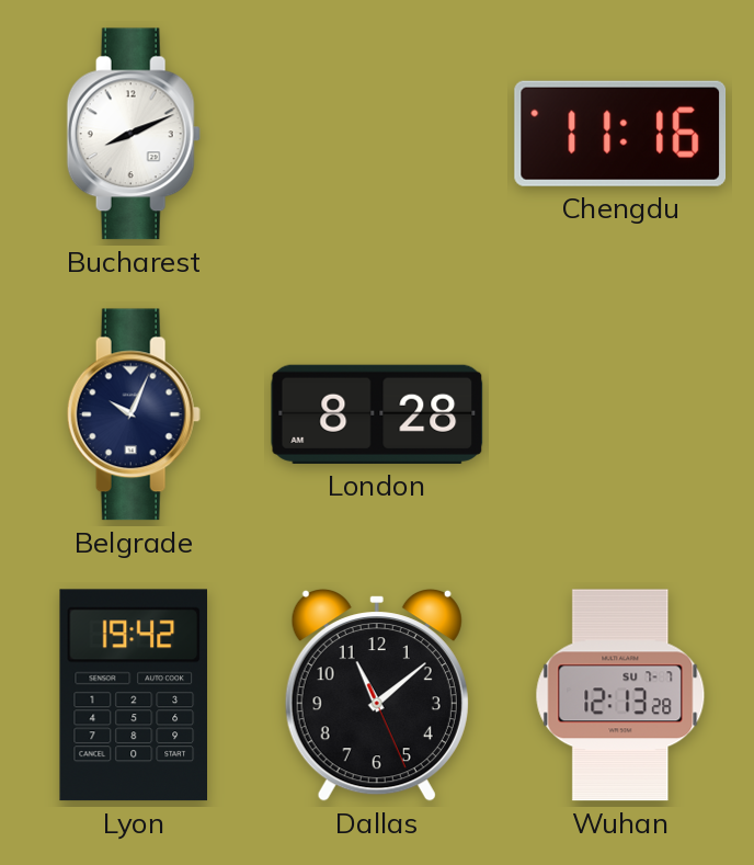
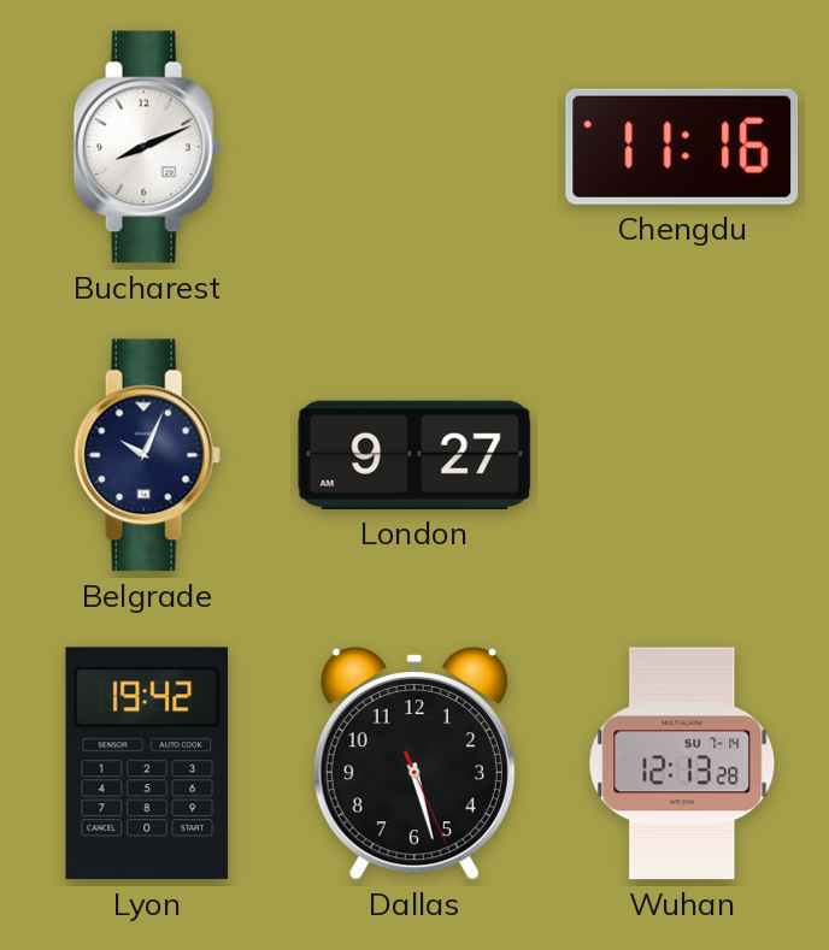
London: 8:28 -> 9:27
Dallas: 11:08 -> 5:27
Wuhan date: SU 7-7 -> SU 7-14
